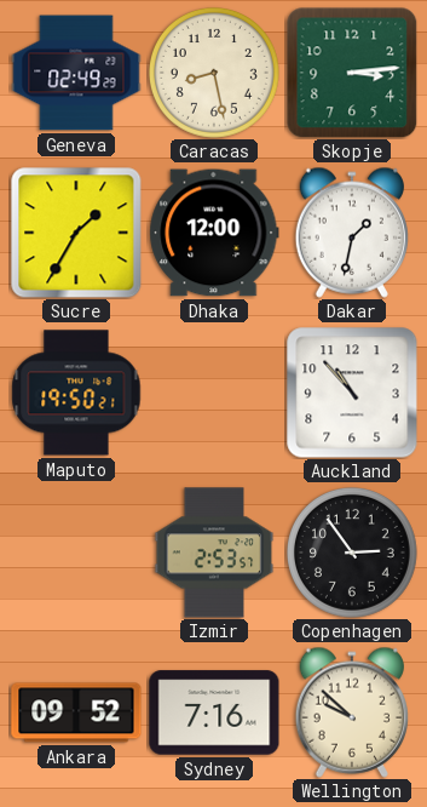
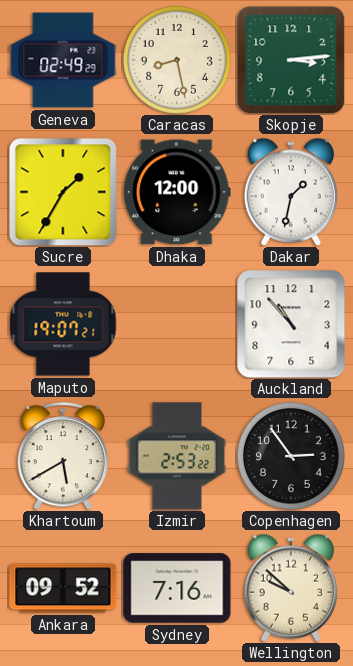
Maputo: 19:50 -> 19:07
Khartoum: none -> 5:40
Izmir: 2:53:57 -> 2:53:22
